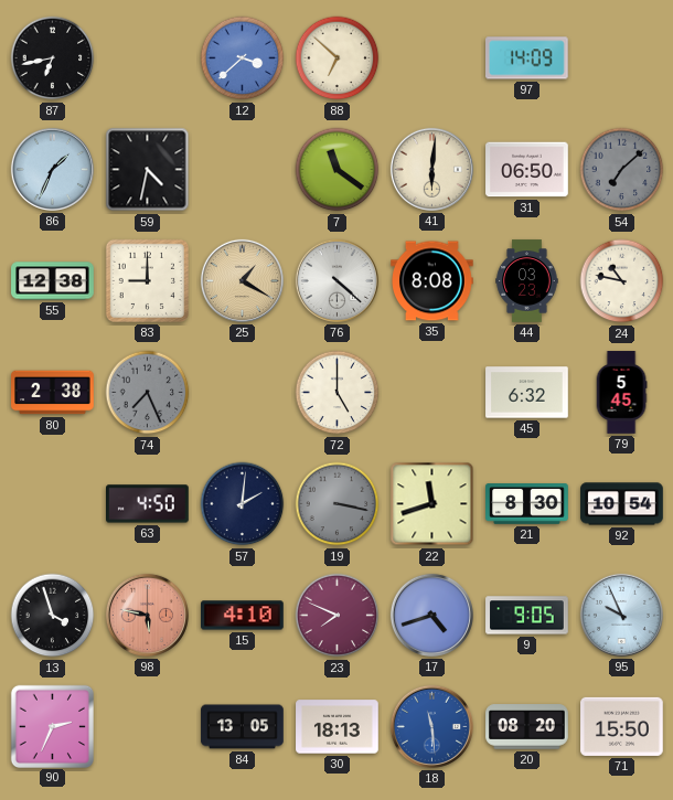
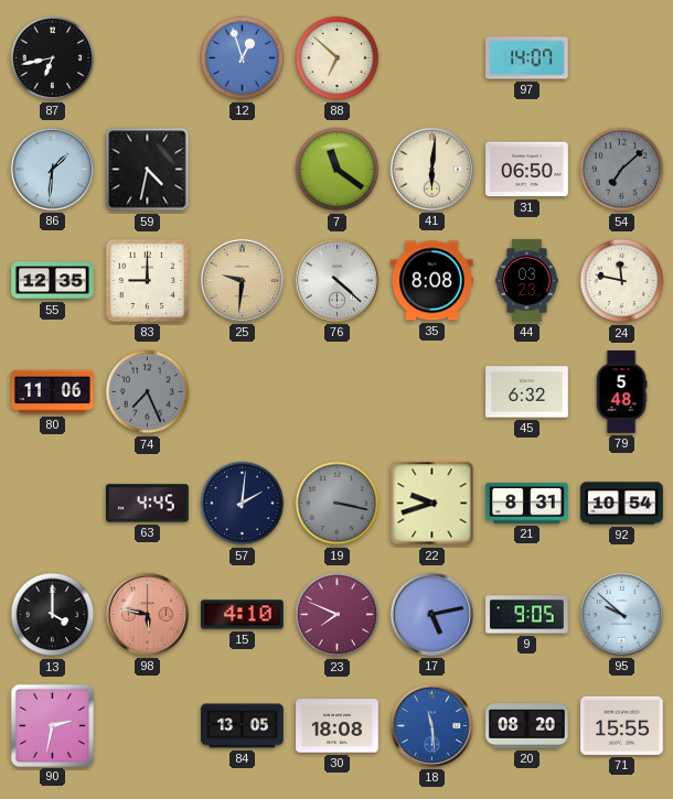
12: 3:38 -> 12:57
97: 14:09 -> 14:07
86: 1:34 -> 1:31
55: 12:38 -> 12:35
25: 1:20 -> 9:31
24: 10:47 -> 11:47
80: 2:38 -> 11:06
72: 5:00 -> none
79: 5:45 -> 5:48
63: 4:50 -> 4:45
22: 11:42 -> 9:42
21: 8:30 -> 8:31
13: 3:57 -> 4:00
17: 4:42 -> 5:13
95: 9:56 -> 9:52
90: 2:34 -> 2:32
30: 18:13 -> 18:08
71: 15:50 -> 15:55
